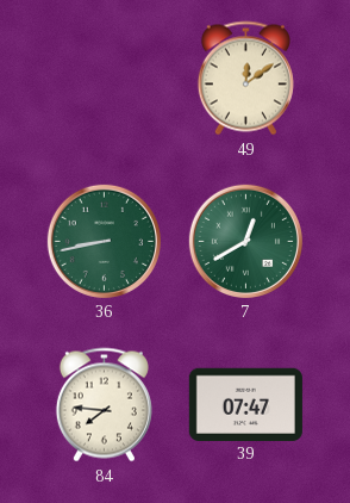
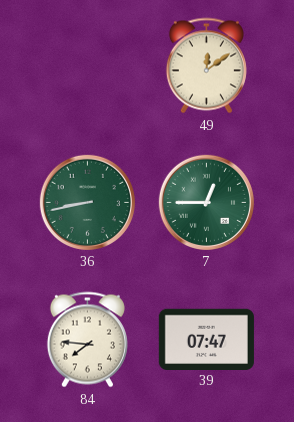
7: 12:40 -> 12:45
